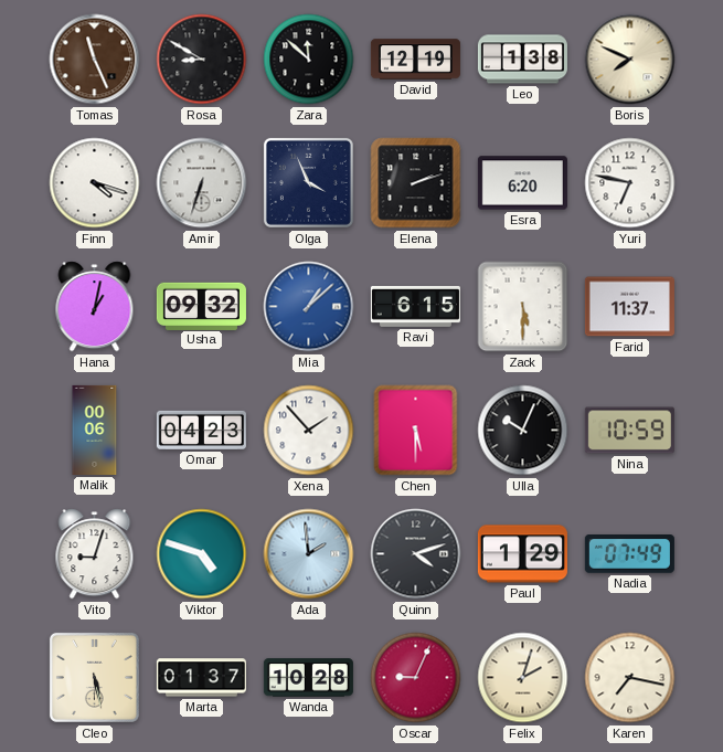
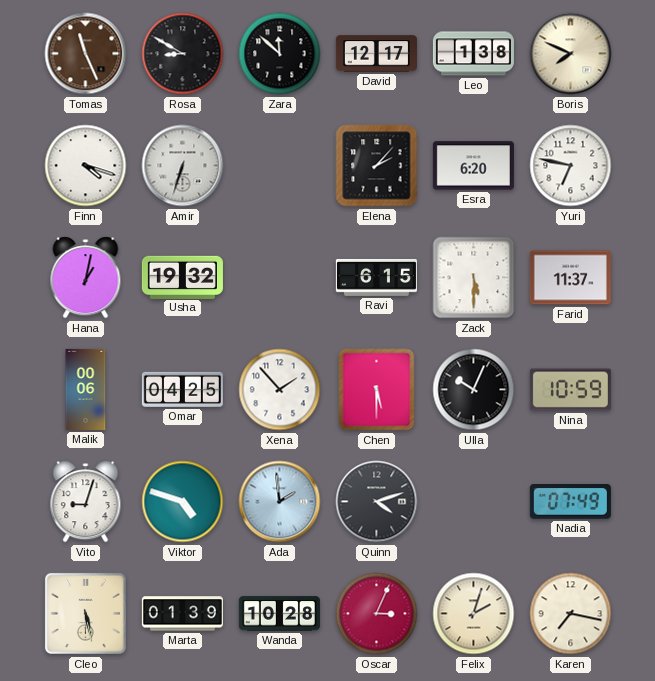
David: 12:19 -> 12:17
Olga: 3:56 -> none
Elena: 2:12 -> 2:07
Usha: 09:32 -> 19:32
Mia: 1:08 -> none
Omar: 04:23 -> 04:25
Paul: 1:29 -> none
Marta: 01:37 -> 01:39
Oscar: 9:04 -> 3:04
